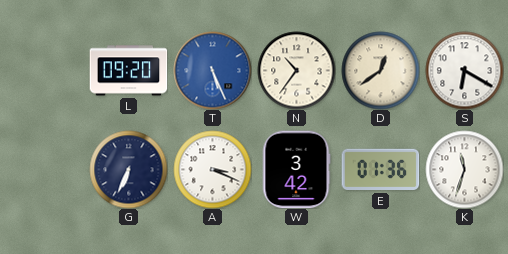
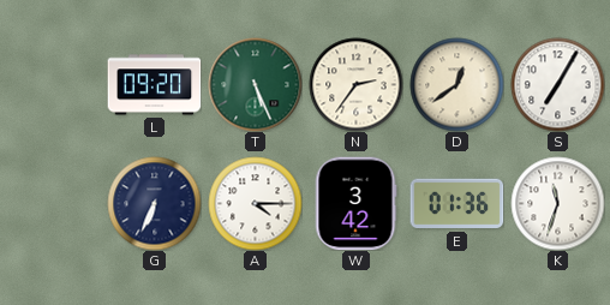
T dial: blue -> green
N: 10:36 -> 2:36
S: 6:20 -> 7:05
A: 3:19 -> 4:15
